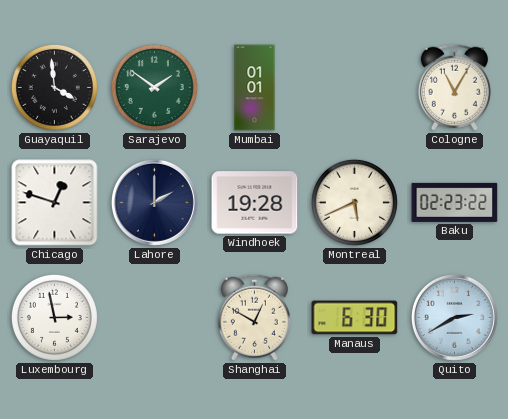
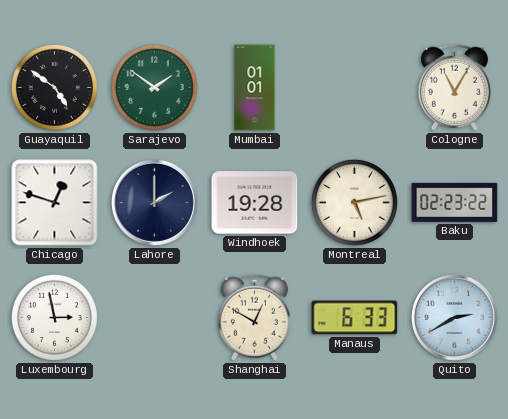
Guayaquil: 3:59 -> 4:51
Montreal: 5:41 -> 5:13
Manaus: 6:30 -> 6:33
